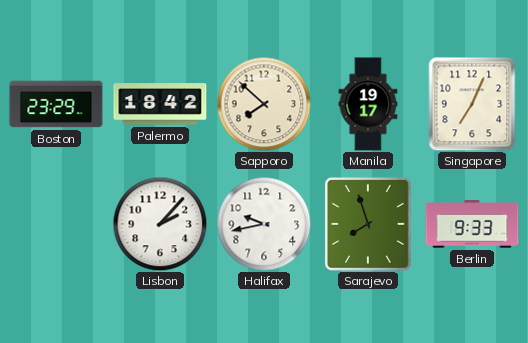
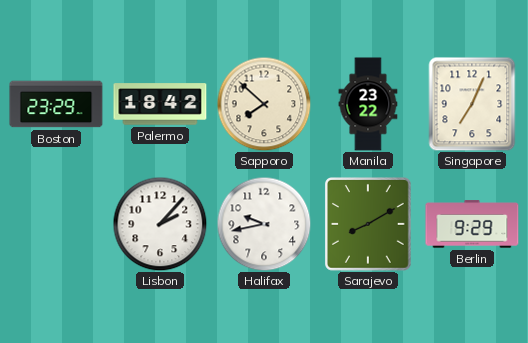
Manila: 19:17 -> 23:22
Sarajevo: 7:57 -> 8:10
Berlin: 9:33 -> 9:29
